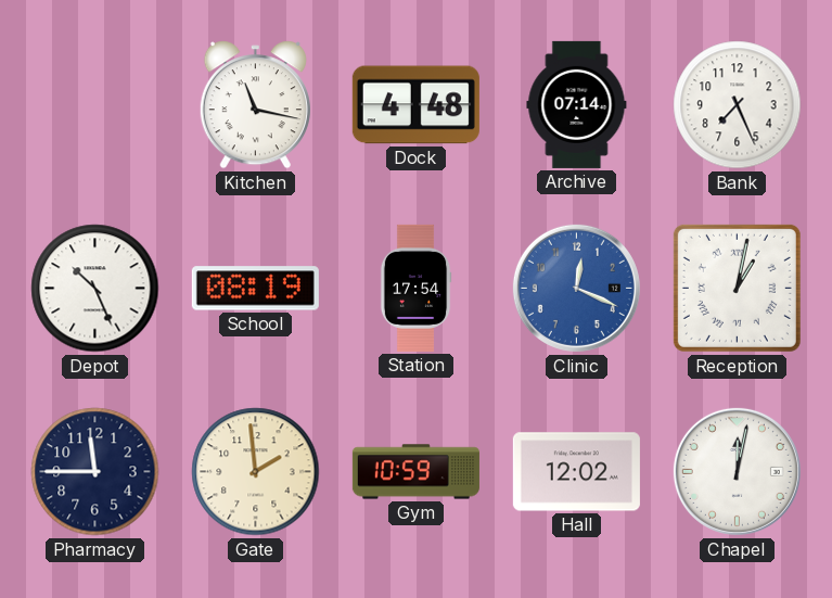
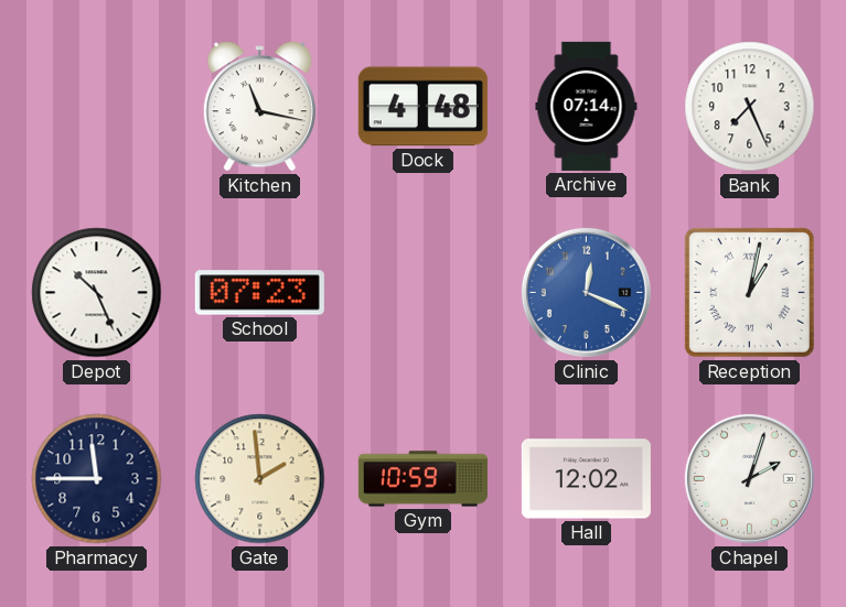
School: 08:19 -> 07:23
Station: 17:54 -> none
Chapel: 12:02 -> 2:03
